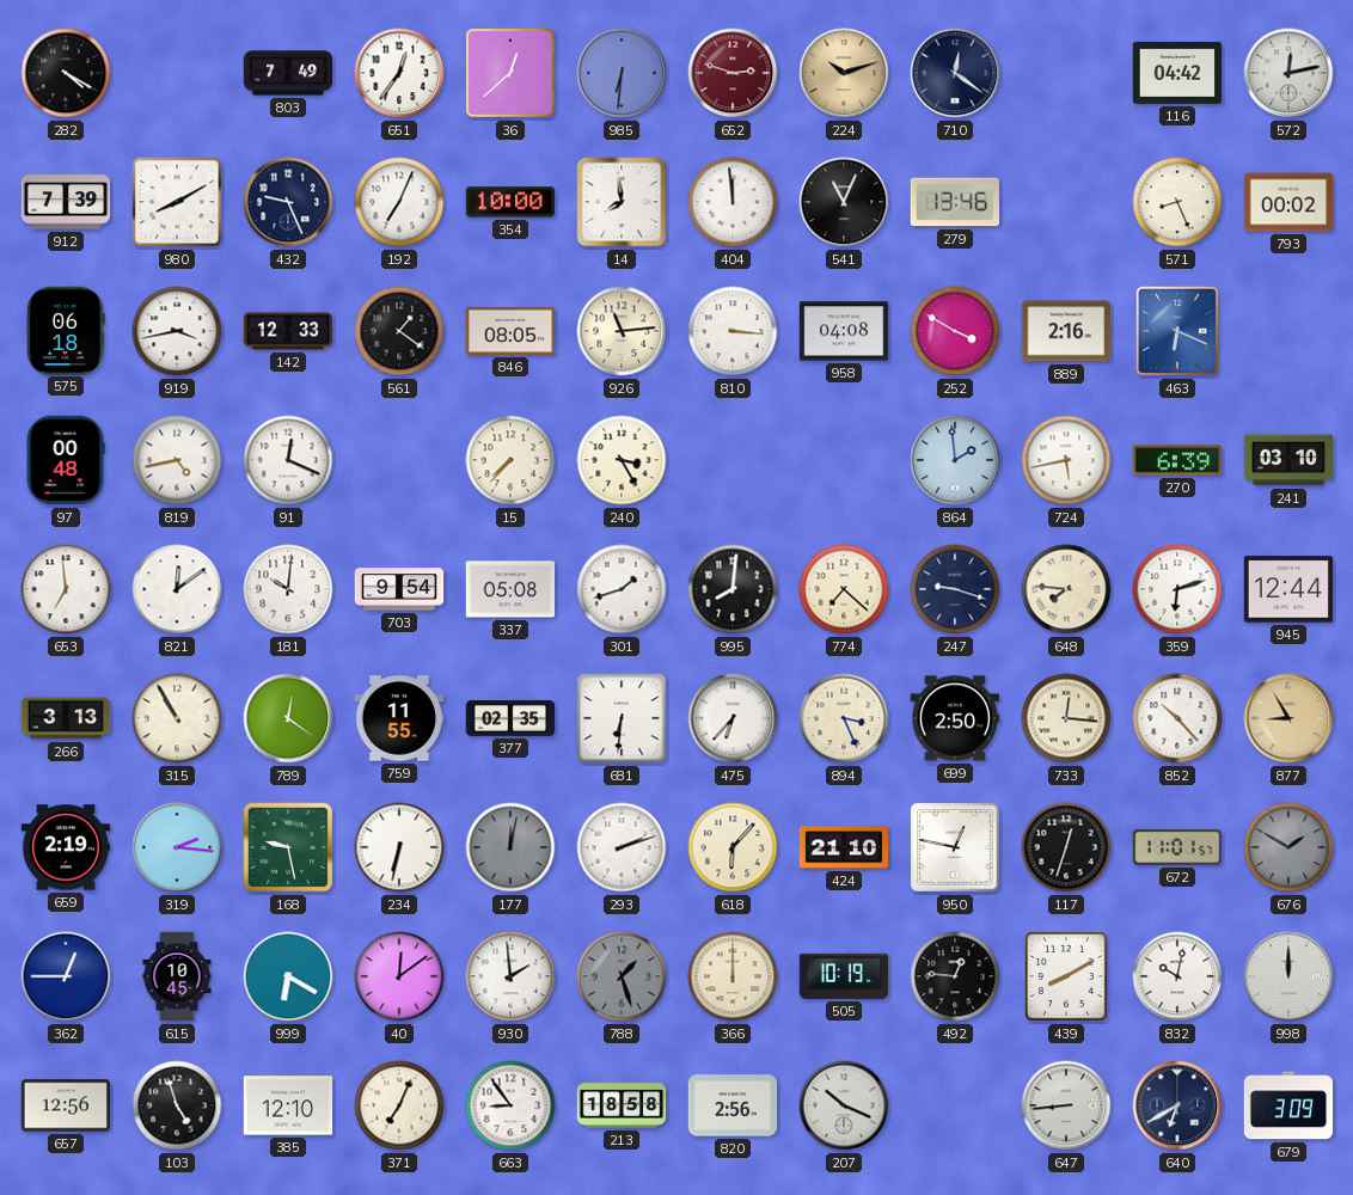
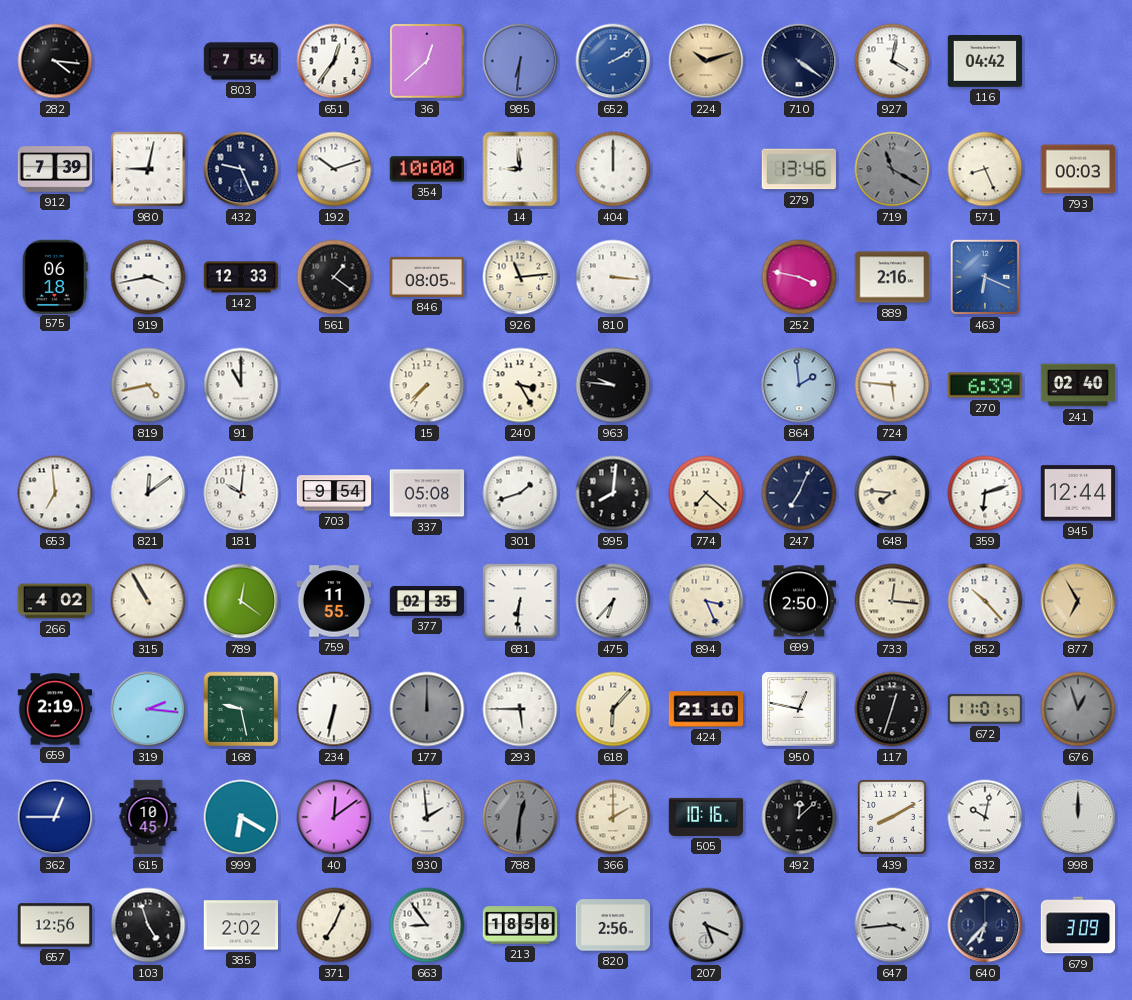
282: 4:20 -> 4:16
803: 7:49 -> 7:54
652: 2:48 -> 2:10
652 dial: burgundy -> blue
710: 12:21 -> 4:21
927: none -> 4:02
572: 12:13 -> none
980: 8:10 -> 9:02
192: 7:04 -> 10:12
14: 7:59 -> 8:59
404: 11:59 -> 12:00
541: 11:04 -> none
719: none -> 11:20
793: 00:02 -> 00:03
958: 04:08 -> none
252: 3:50 -> 3:47
97: 00:48 -> none
91: 12:19 -> 11:00
963: none -> 9:46
724: 5:43 -> 5:46
241: 03:10 -> 02:40
247: 9:18 -> 7:04
266: 3:13 -> 4:02
877: 8:55 -> 6:55
177: 12:02 -> 12:00
293: 2:12 -> 5:45
676: 1:50 -> 12:57
788: 1:27 -> 12:31
366: 12:00 -> 2:00
505: 10:19 -> 10:16
492: 12:46 -> 12:08
385: 12:10 -> 2:02
207: 10:19 -> 5:19
647: 8:44 -> 3:44
640: 6:40 -> 6:37
